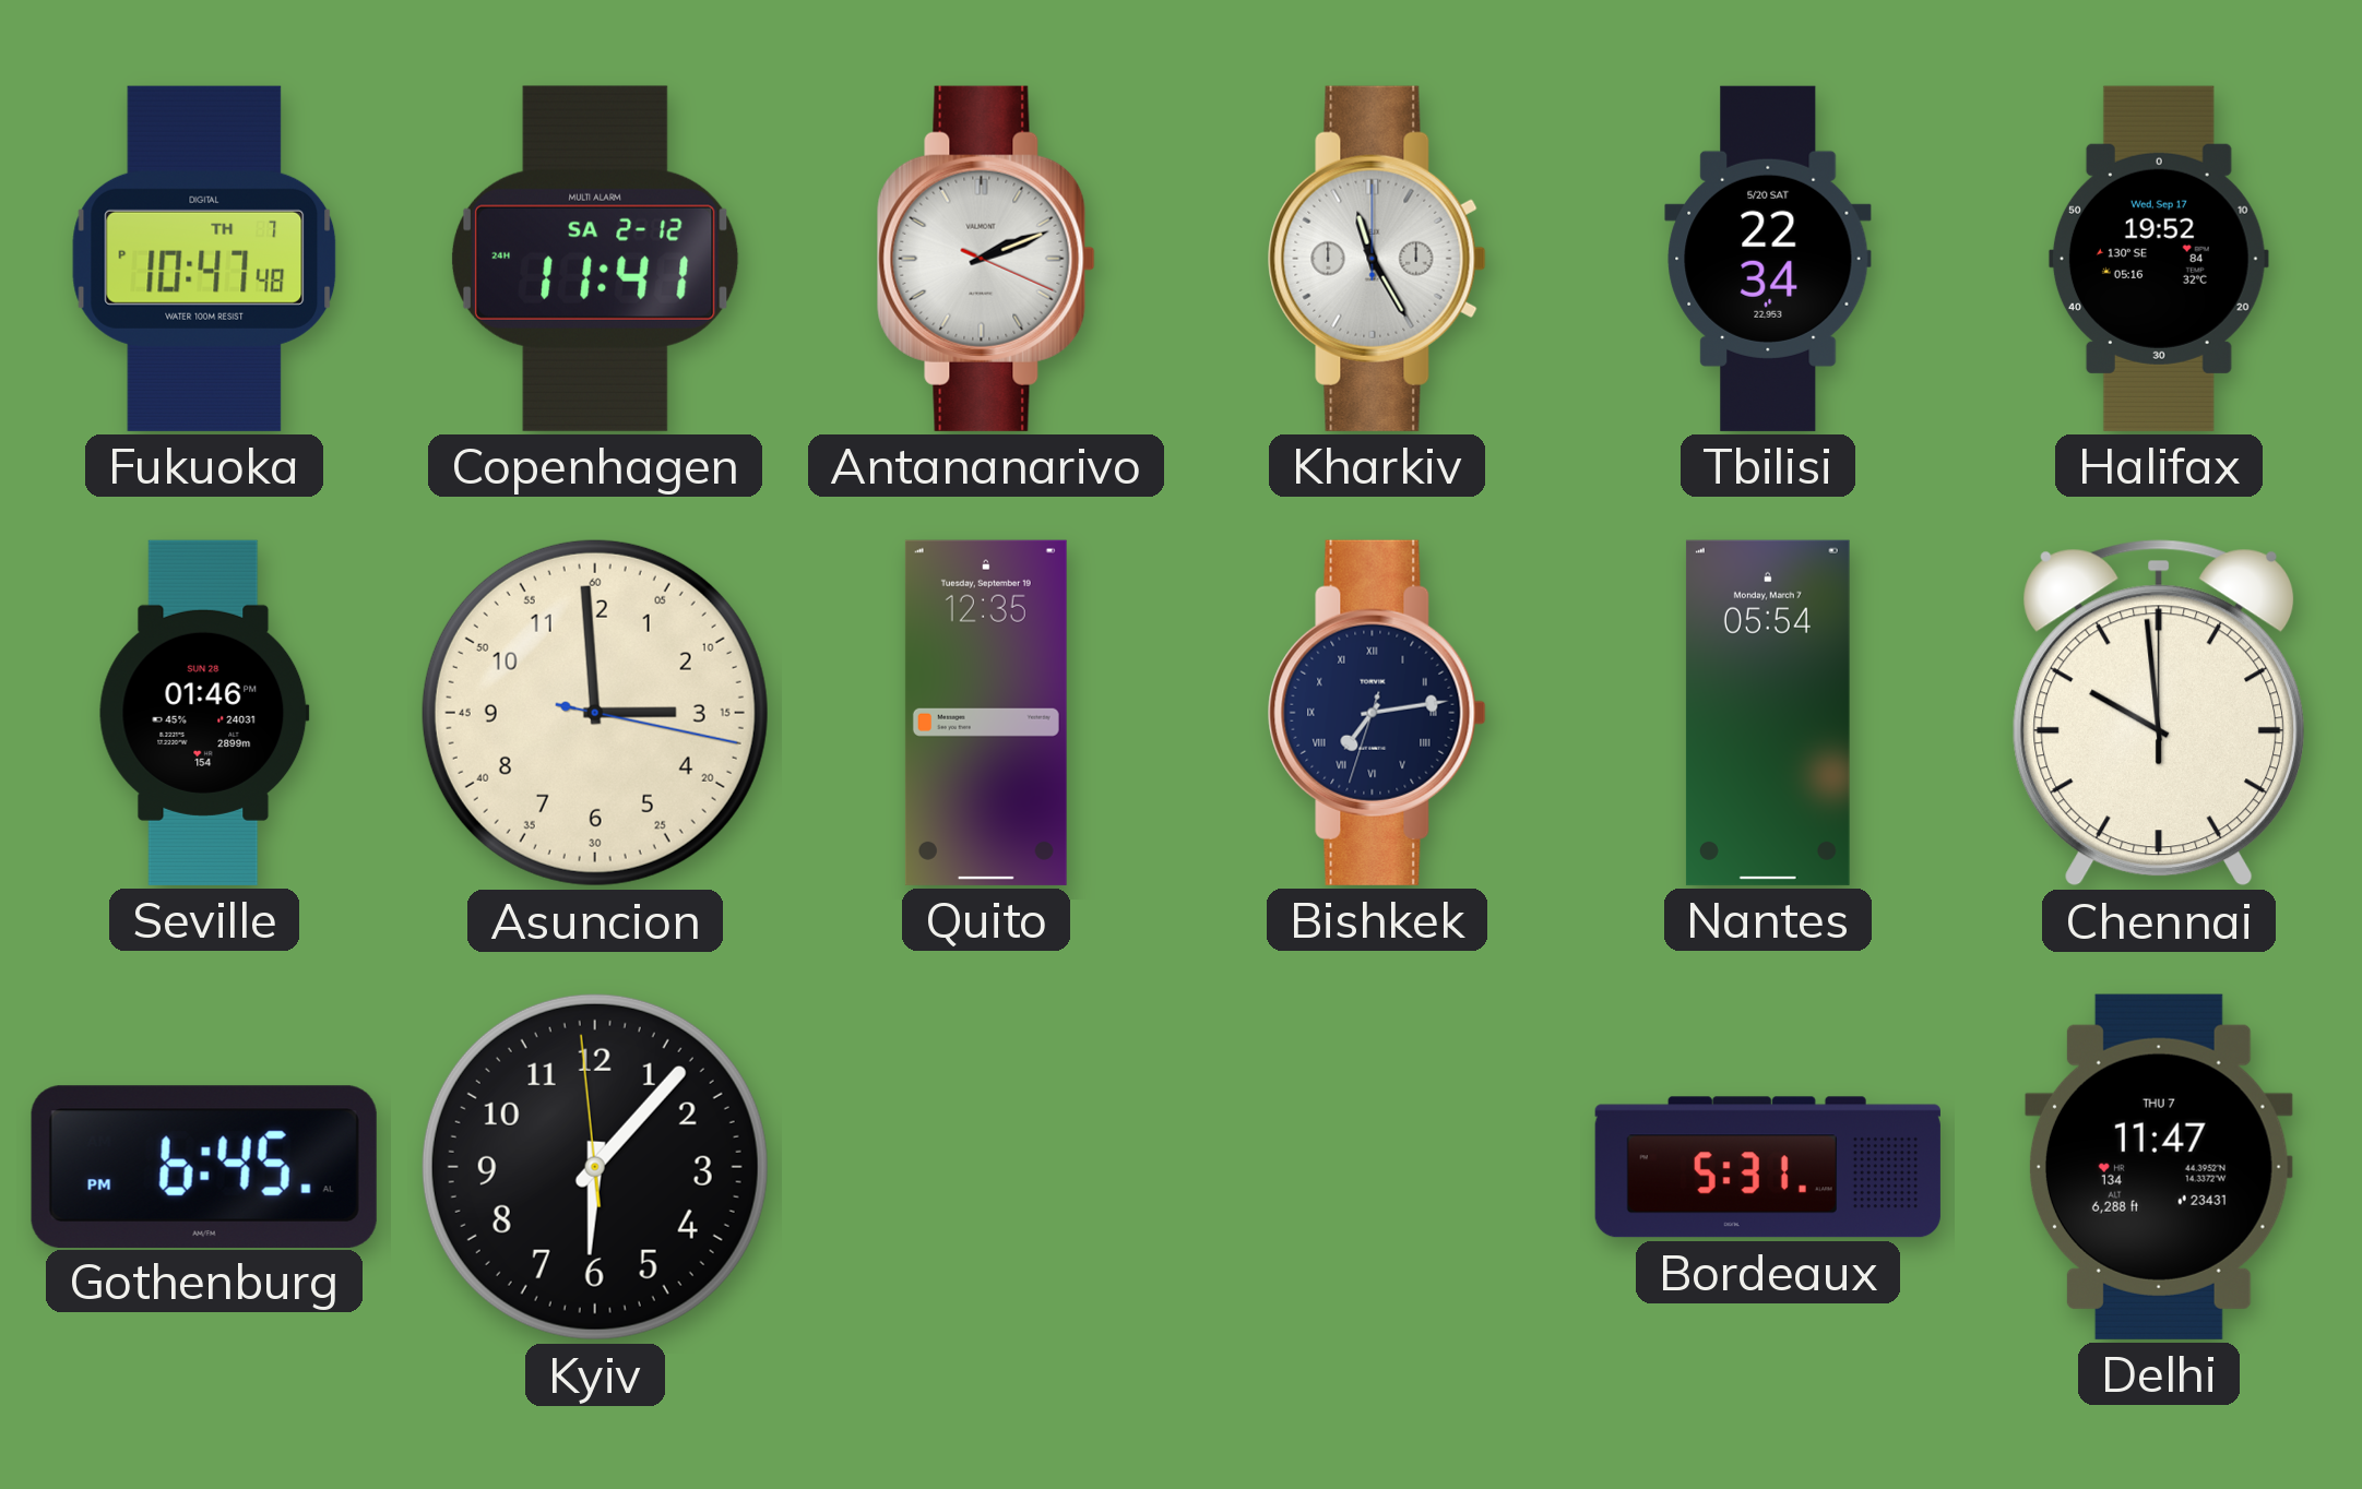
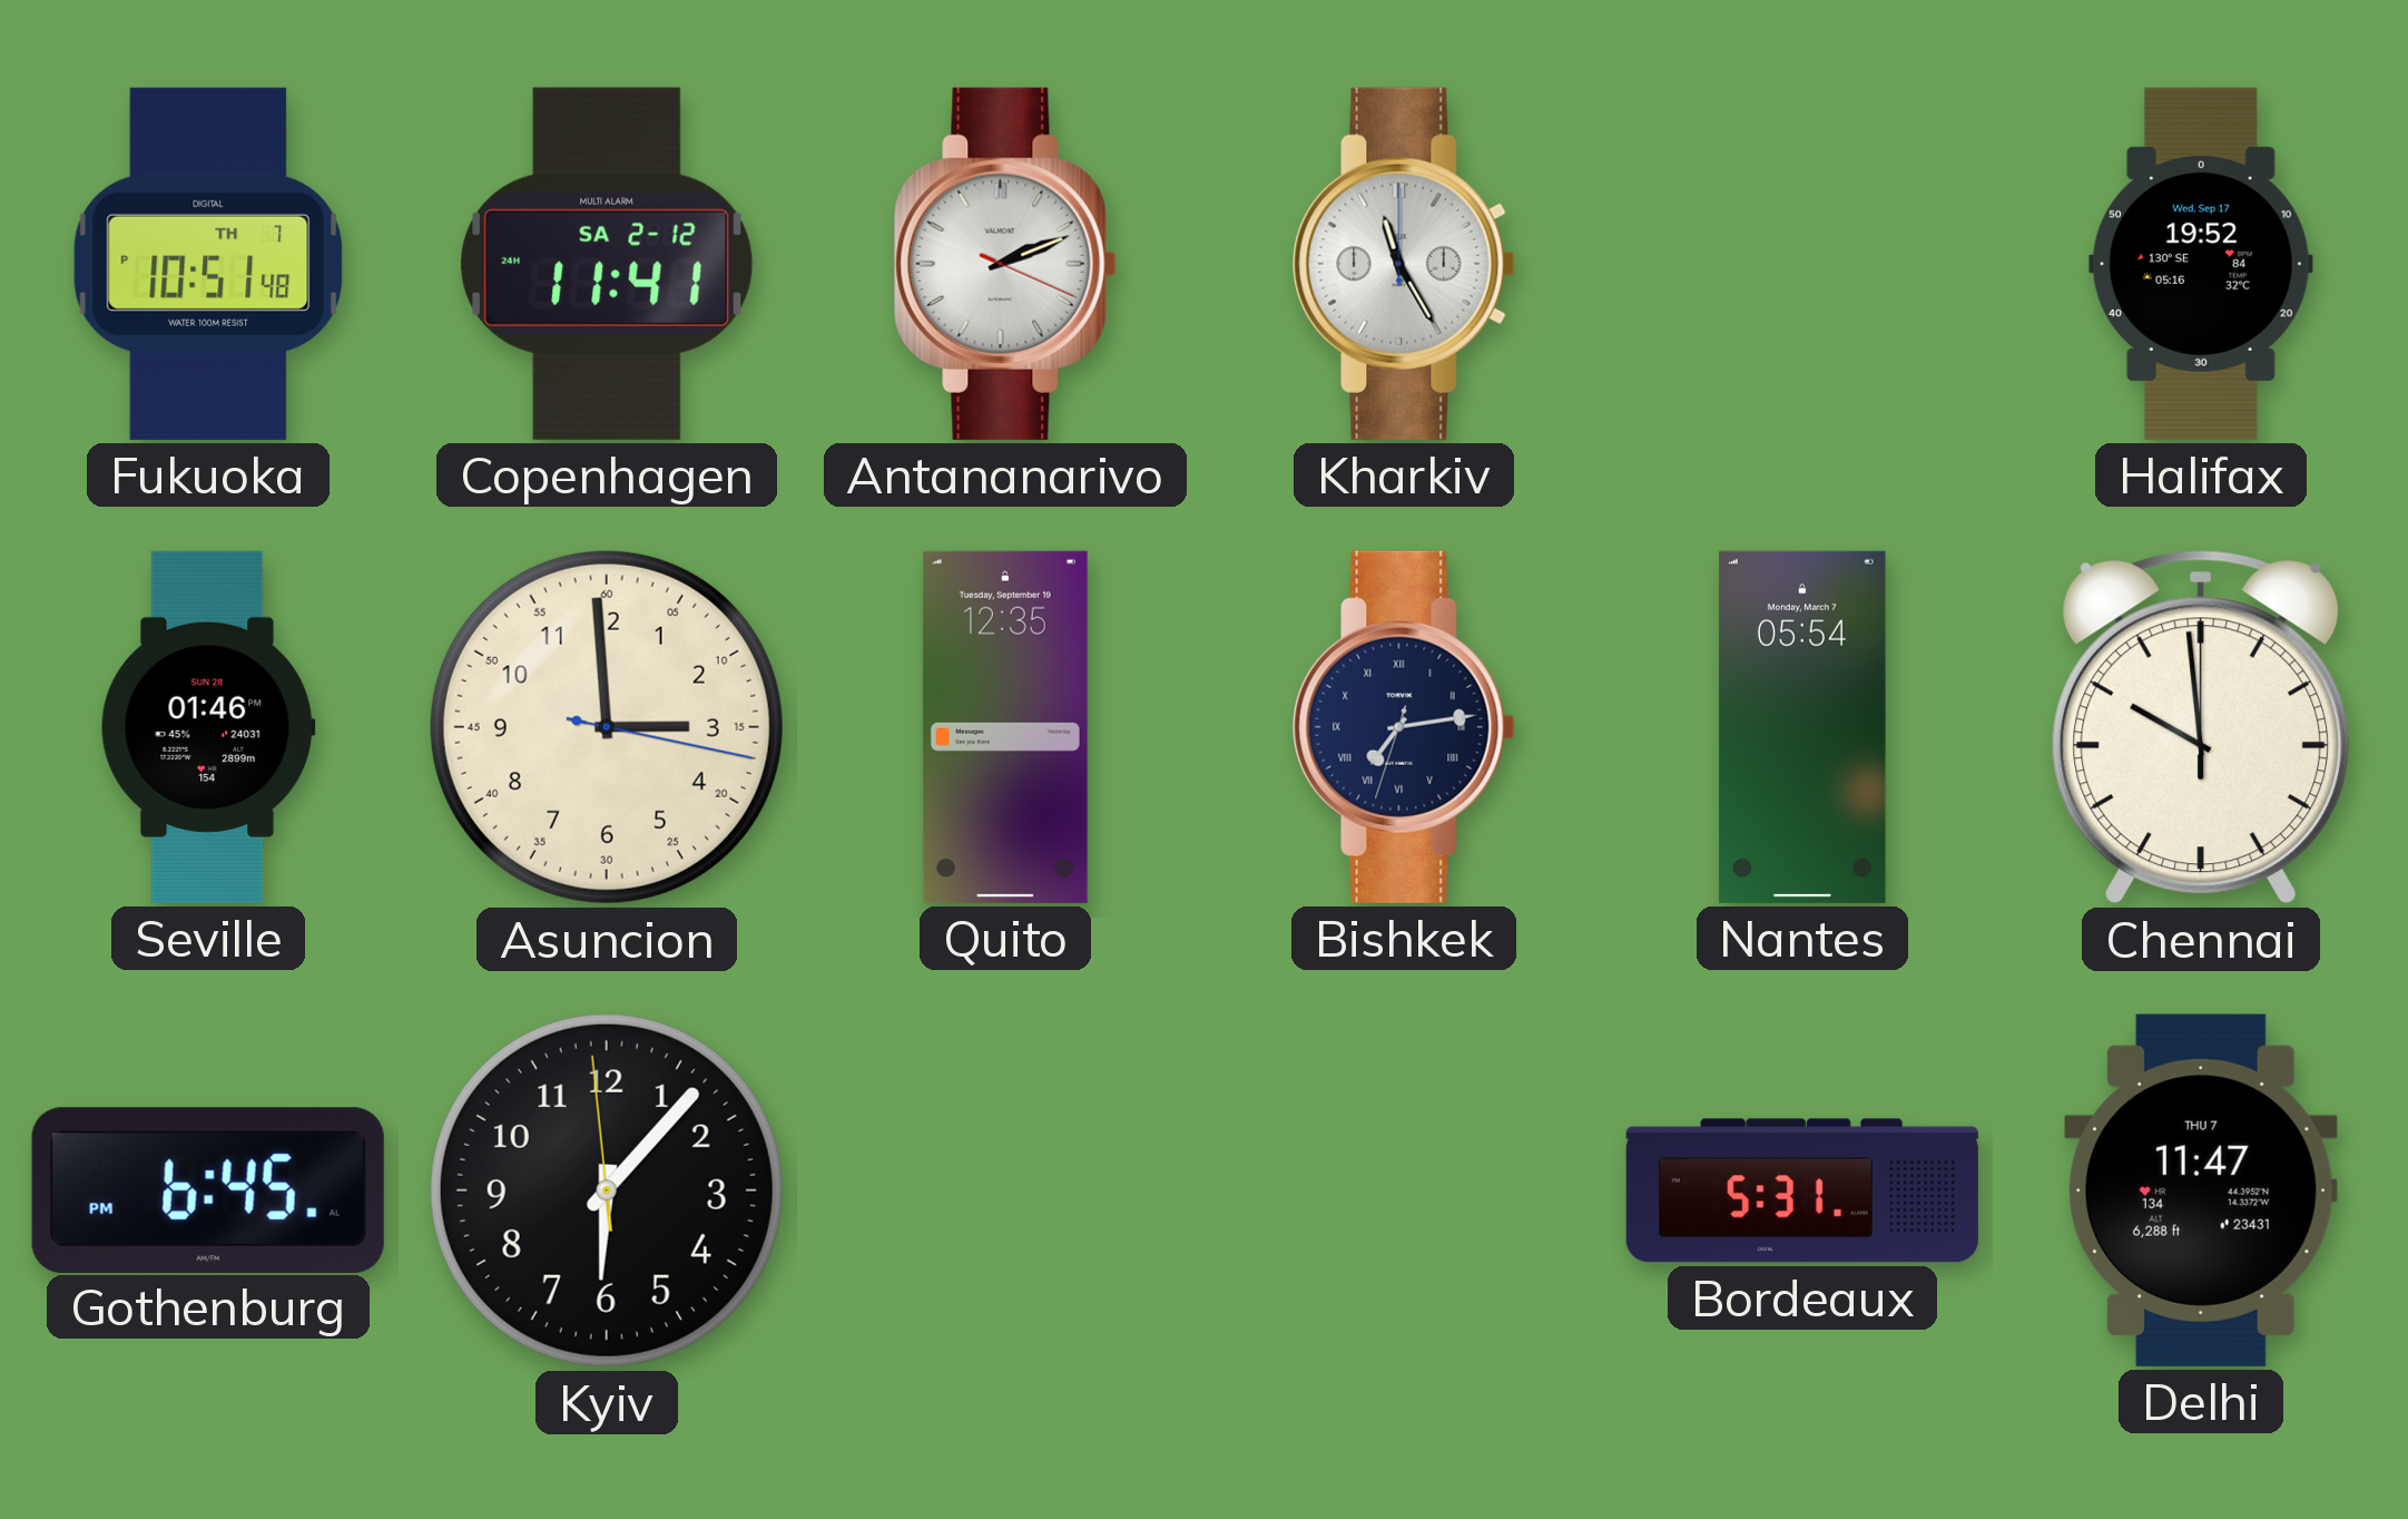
Fukuoka: 10:47 -> 10:51
Tbilisi: 22:34 -> none
